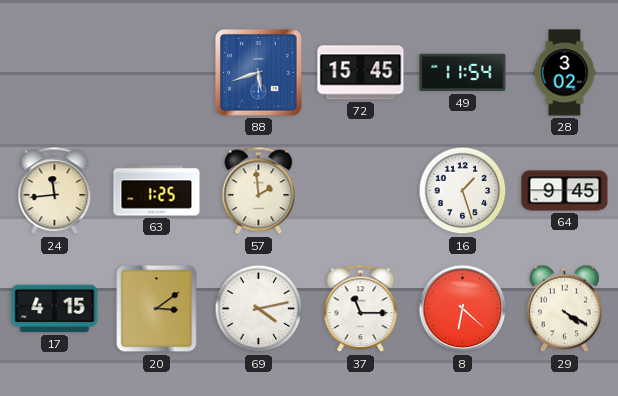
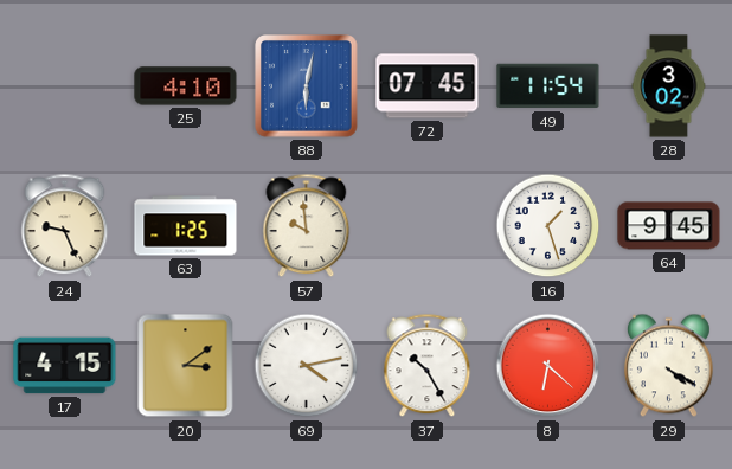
25: none -> 4:10
88: 5:42 -> 6:02
72: 15:45 -> 07:45
24: 11:44 -> 9:26
57: 1:59 -> 9:59
37: 11:15 -> 10:25
